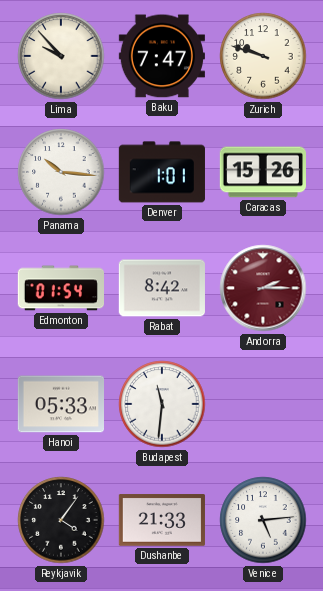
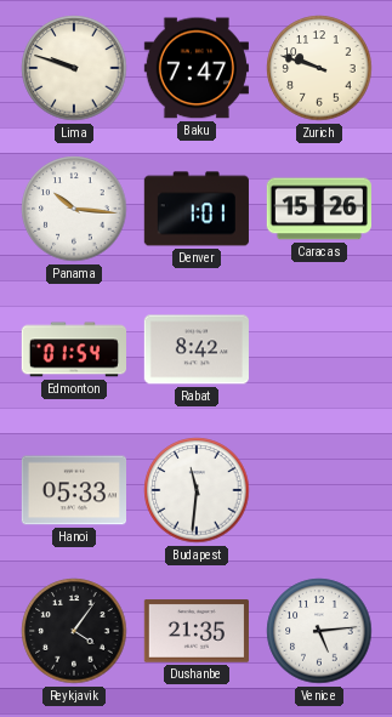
Lima: 9:53 -> 9:48
Andorra: 2:15 -> none
Dushanbe: 21:33 -> 21:35
